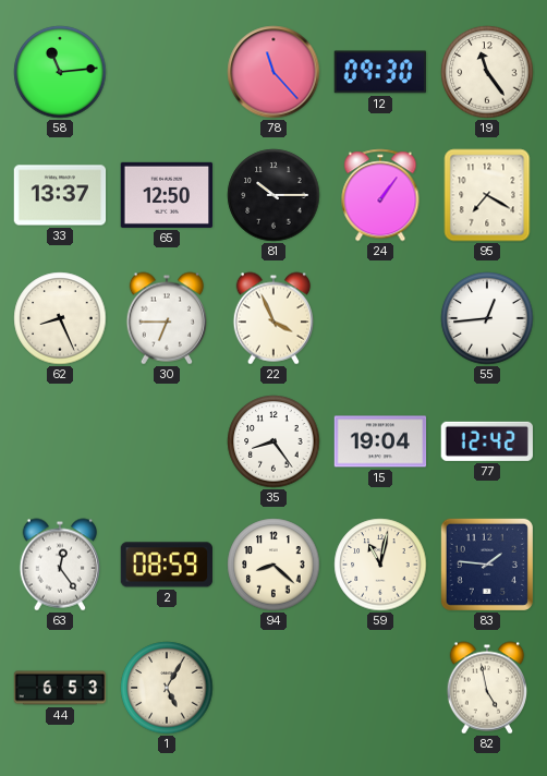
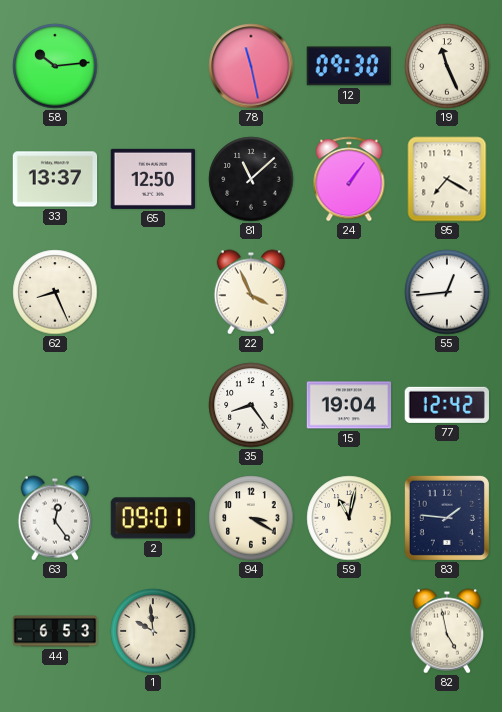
58: 11:14 -> 10:14
78: 11:23 -> 11:28
19: 11:24 -> 11:26
81: 10:15 -> 11:08
30: 6:45 -> none
2: 08:59 -> 09:01
94: 8:22 -> 3:20
1: 5:05 -> 9:59
